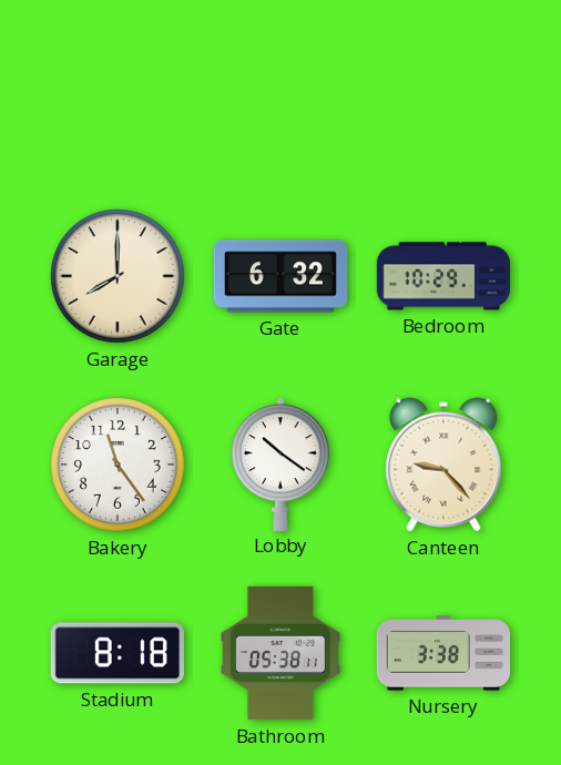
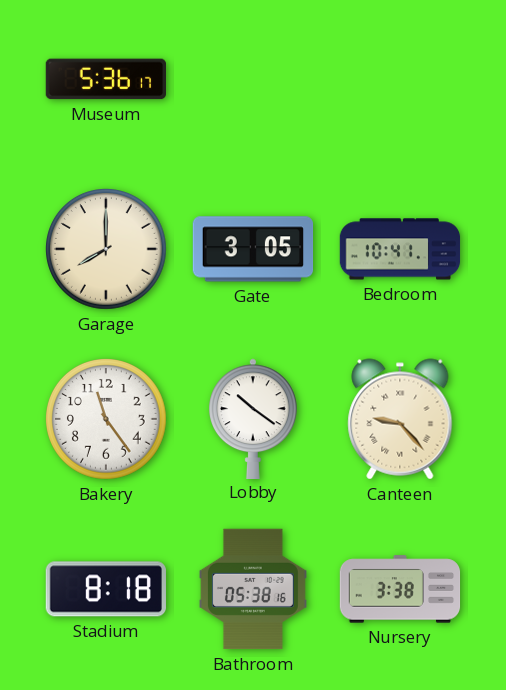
Museum: none -> 5:36
Gate: 6:32 -> 3:05
Bedroom: 10:29 -> 10:41
Bathroom: 05:38:11 -> 05:38:16
